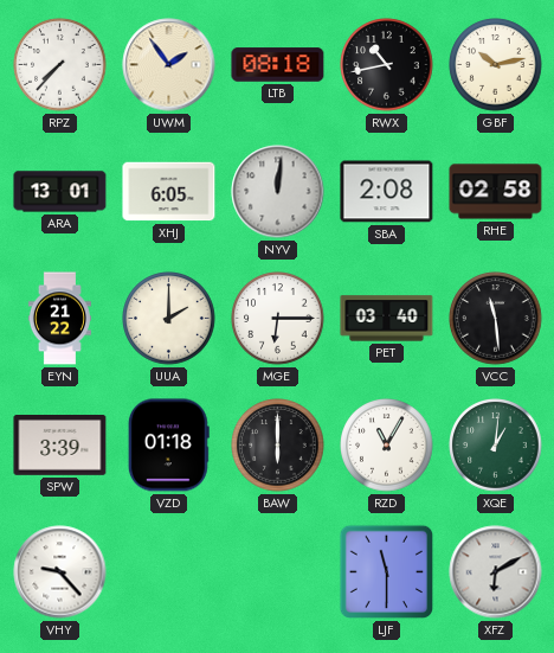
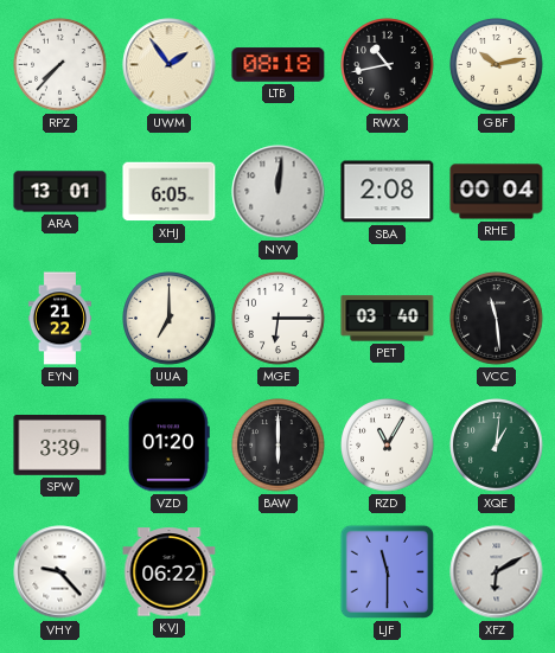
RHE: 02:58 -> 00:04
UUA: 2:00 -> 7:00
VZD: 01:18 -> 01:20
KVJ: none -> 06:22
